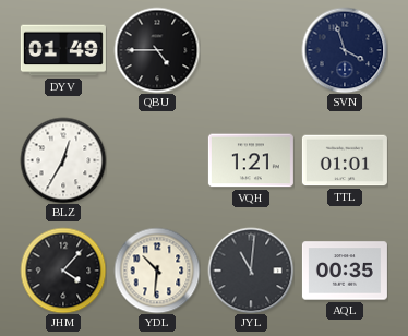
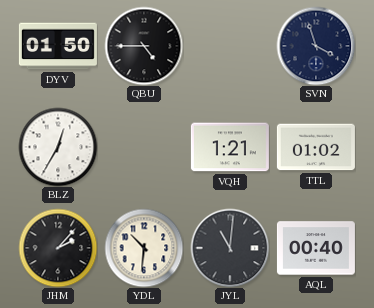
DYV: 01:49 -> 01:50
TTL: 01:01 -> 01:02
JHM: 4:07 -> 2:07
AQL: 00:35 -> 00:40
